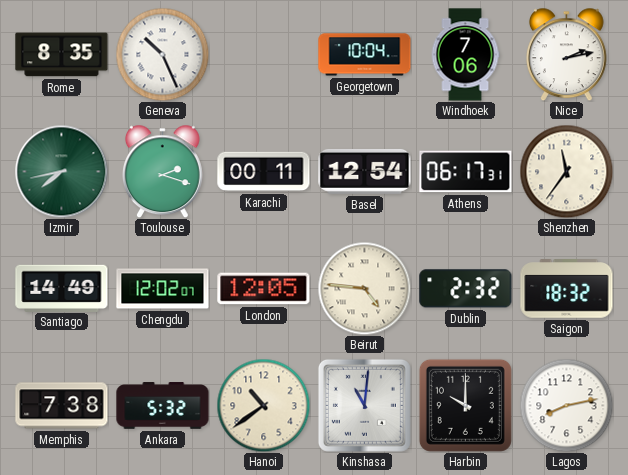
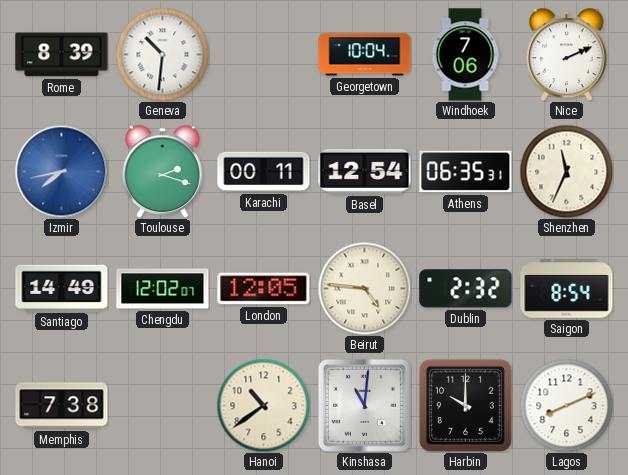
Rome: 8:35 -> 8:39
Geneva: 10:26 -> 10:31
Nice: 2:13 -> 2:11
Izmir dial: green -> blue
Athens: 06:17 -> 06:35
Shenzhen: 11:36 -> 11:34
Saigon: 18:32 -> 8:54
Ankara: 5:32 -> none
Lagos: 8:13 -> 8:11
